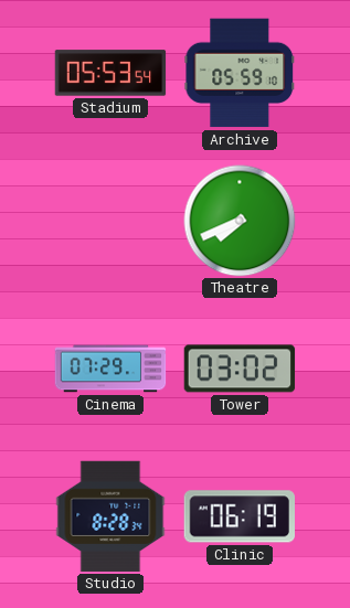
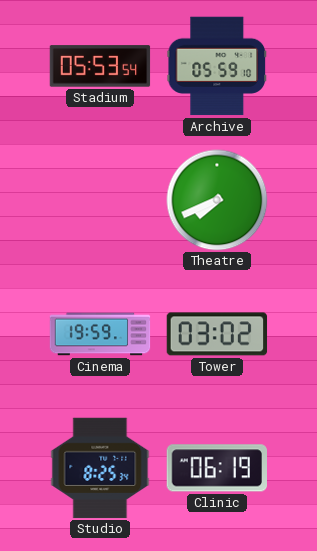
Cinema: 07:29 -> 19:59
Studio: 8:28 -> 8:25
